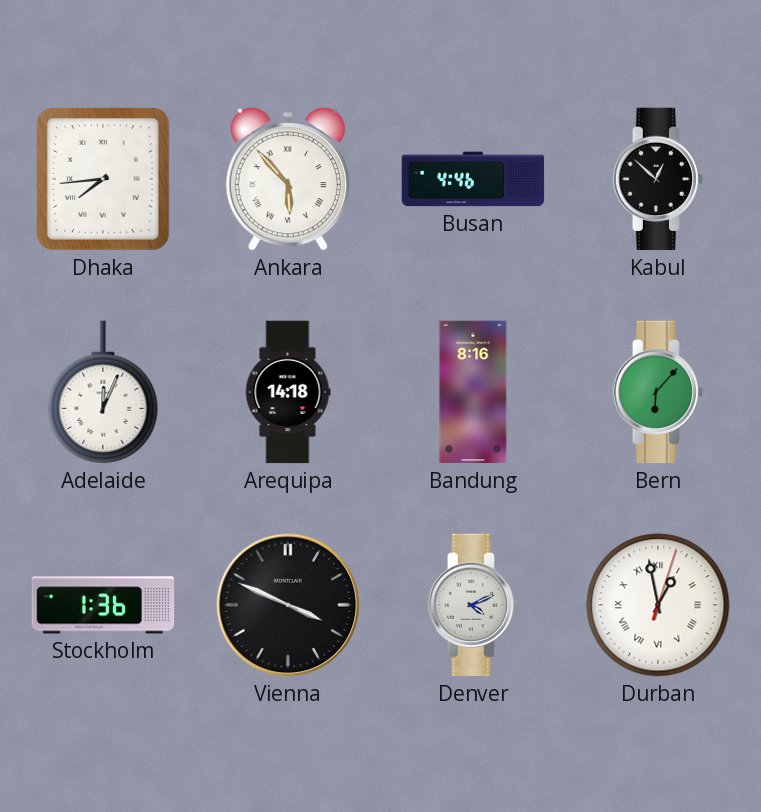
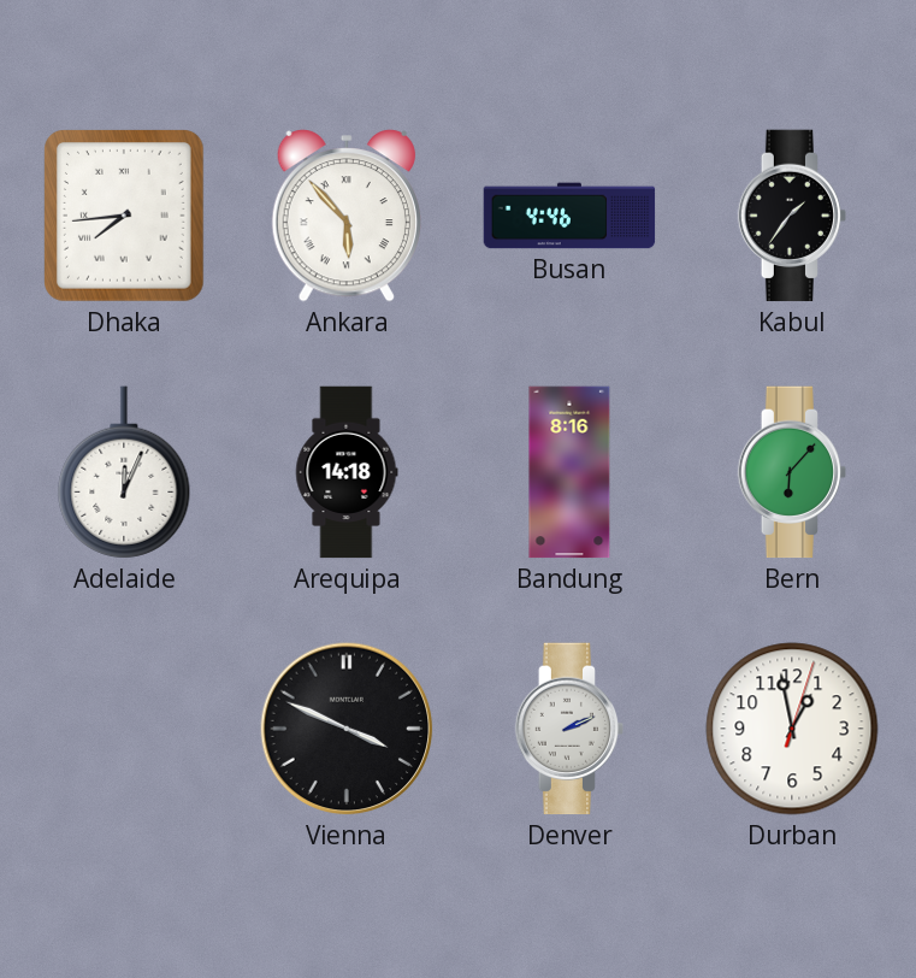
Kabul: 12:52 -> 1:36
Stockholm: 1:36 -> none
Denver: 4:11 -> 2:11
Durban numerals: Roman -> Arabic
